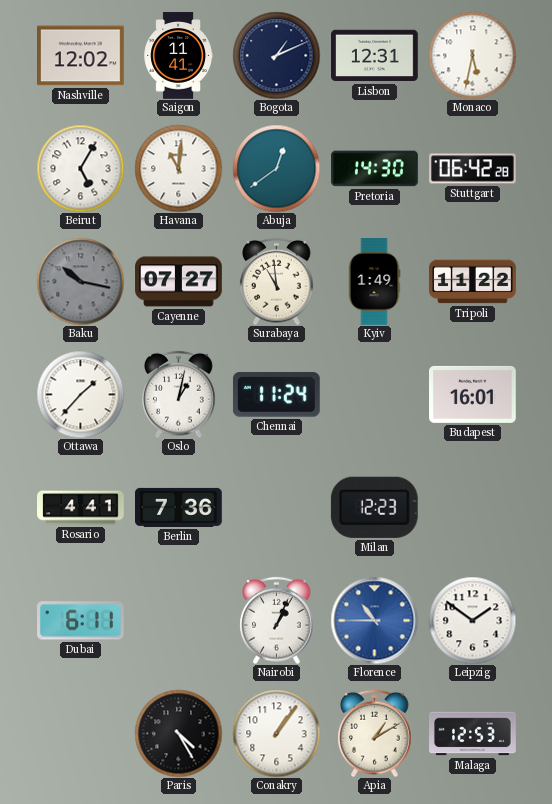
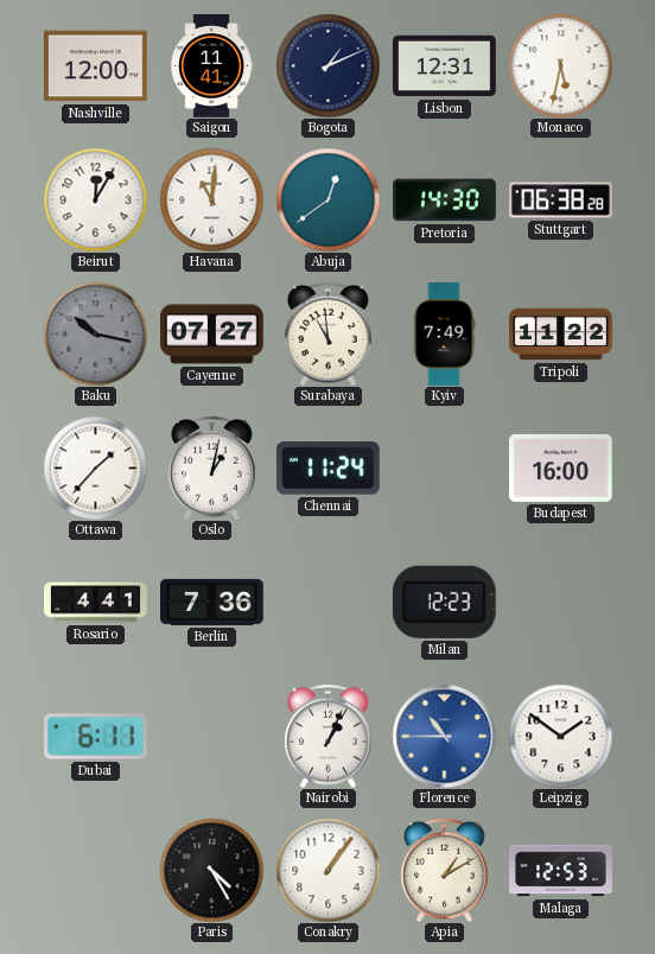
Nashville: 12:02 -> 12:00
Beirut: 5:05 -> 12:05
Stuttgart: 06:42 -> 06:38
Kyiv: 1:49 -> 7:49
Budapest: 16:01 -> 16:00
